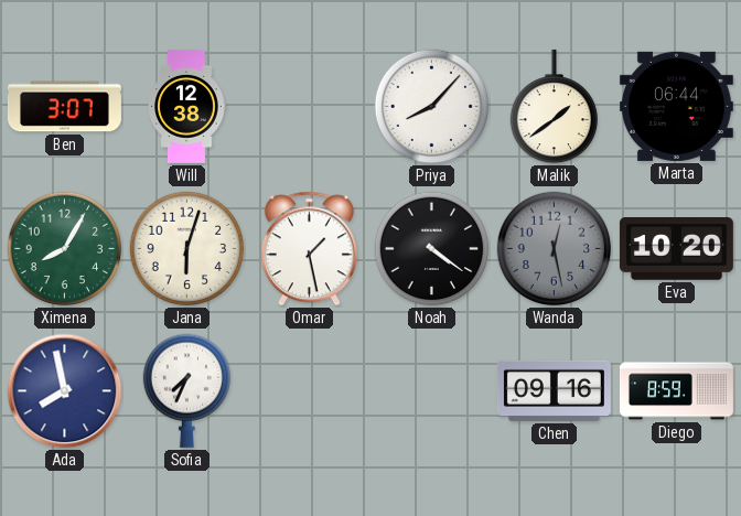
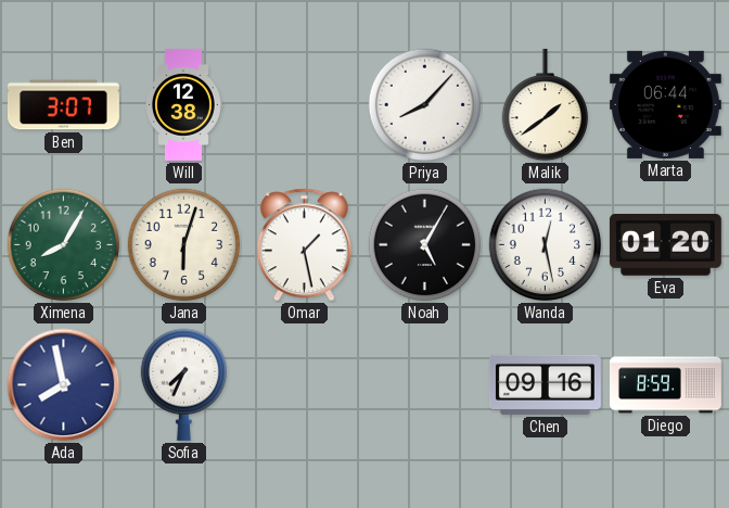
Noah: 4:21 -> 5:05
Wanda dial: grey -> white
Eva: 10:20 -> 01:20
